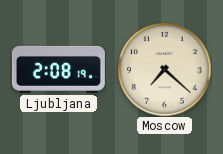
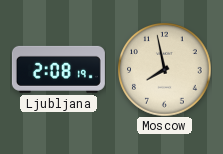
Moscow: 7:22 -> 7:58
